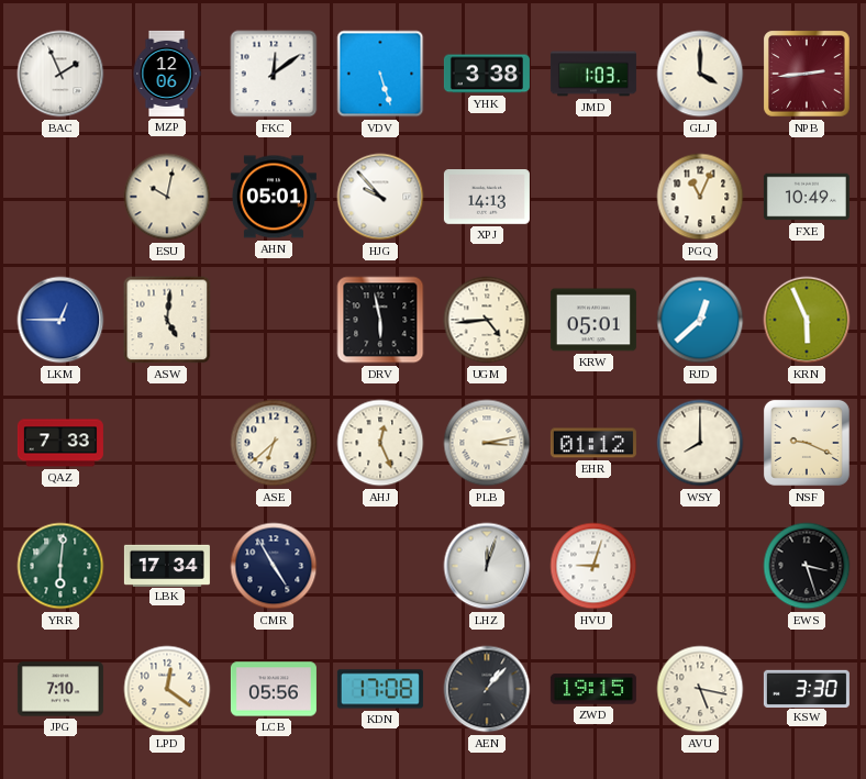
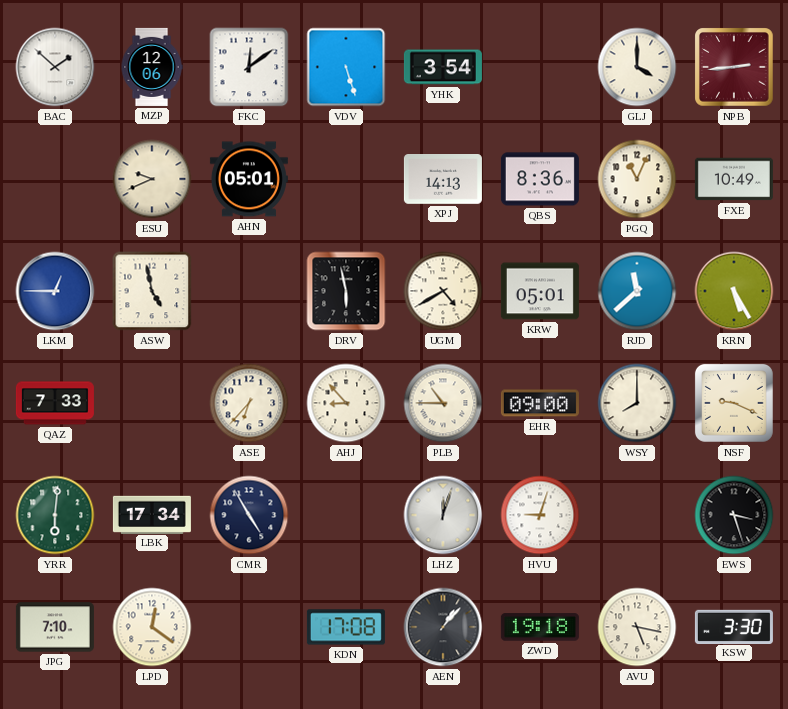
BAC: 1:56 -> 1:52
YHK: 3:38 -> 3:54
JMD: 1:03 -> none
ESU: 10:02 -> 9:41
HJG: 9:53 -> none
QBS: none -> 8:36
ASW: 5:01 -> 4:58
UGM: 4:44 -> 4:40
RJD: 12:38 -> 11:38
KRN: 5:56 -> 5:25
ASE: 6:38 -> 6:37
AHJ: 12:26 -> 8:53
PLB: 3:13 -> 10:45
EHR: 01:12 -> 09:00
LCB: 05:56 -> none
ZWD: 19:15 -> 19:18
